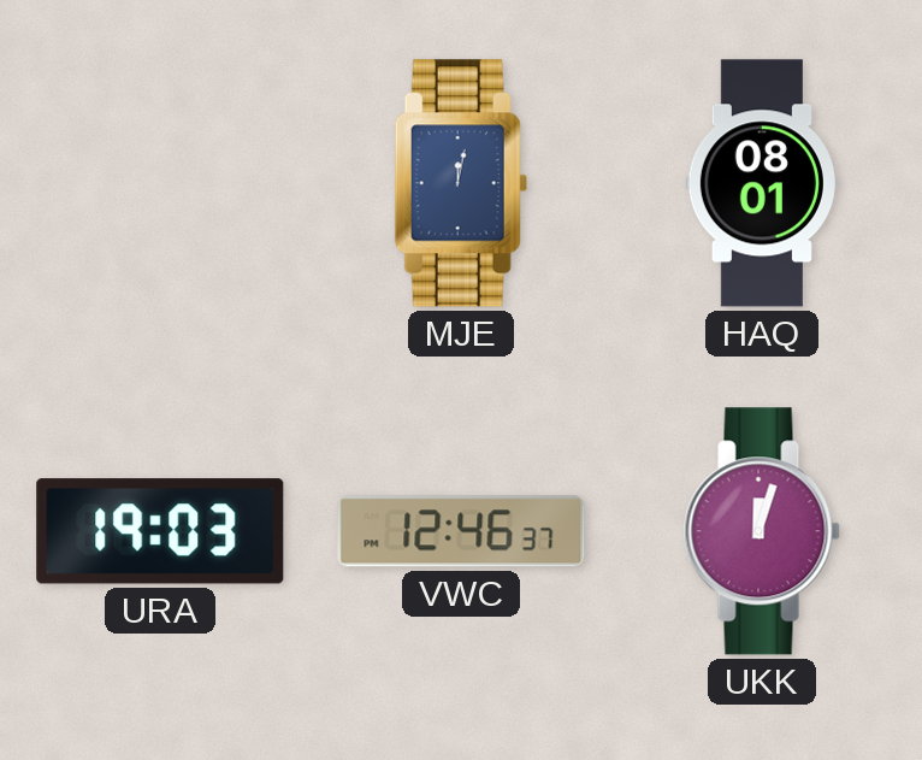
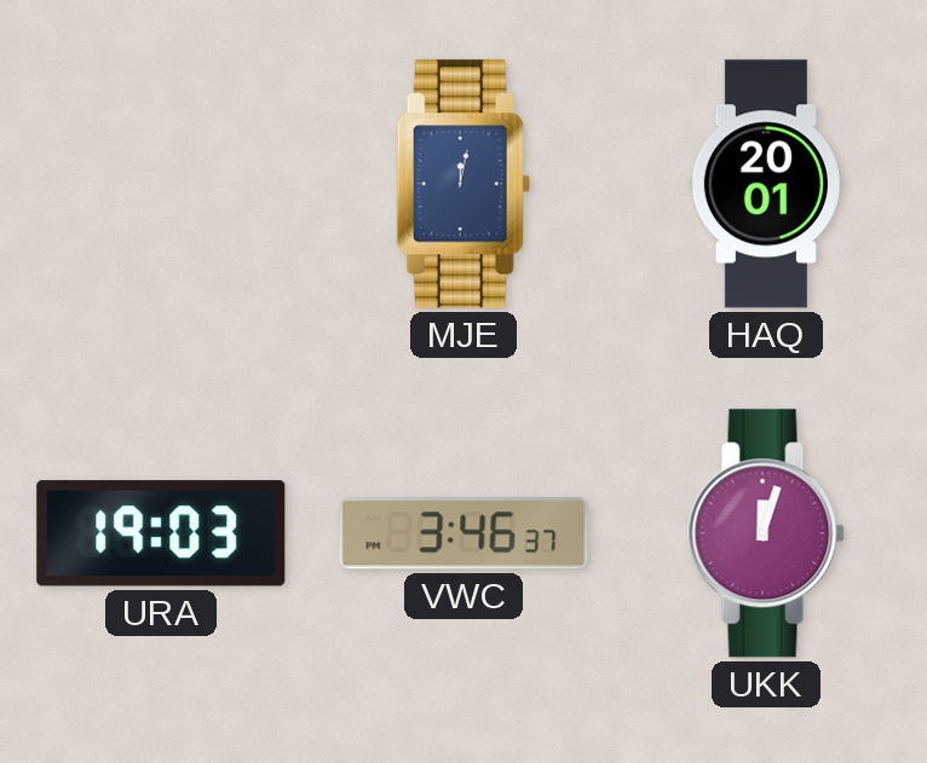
HAQ: 08:01 -> 20:01
VWC: 12:46 -> 3:46
